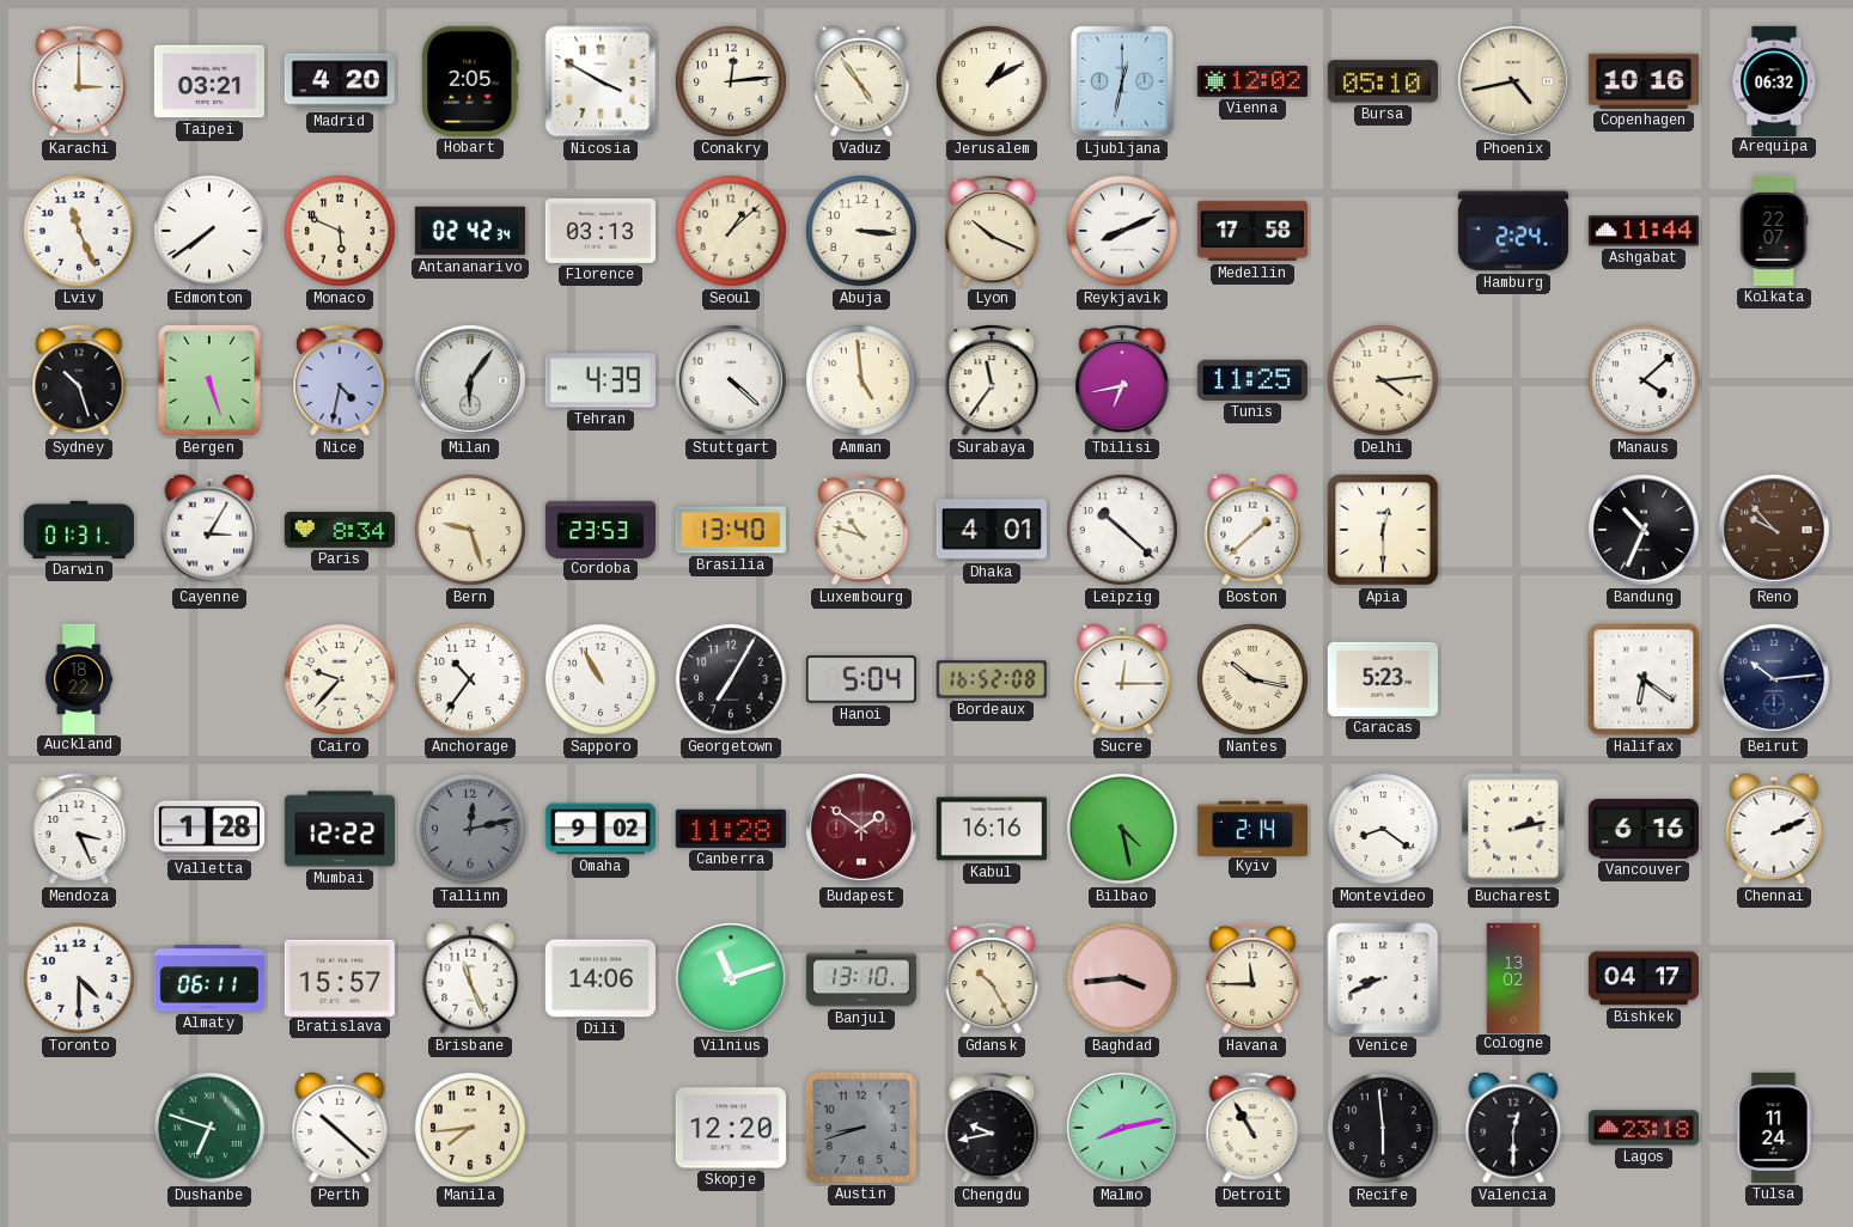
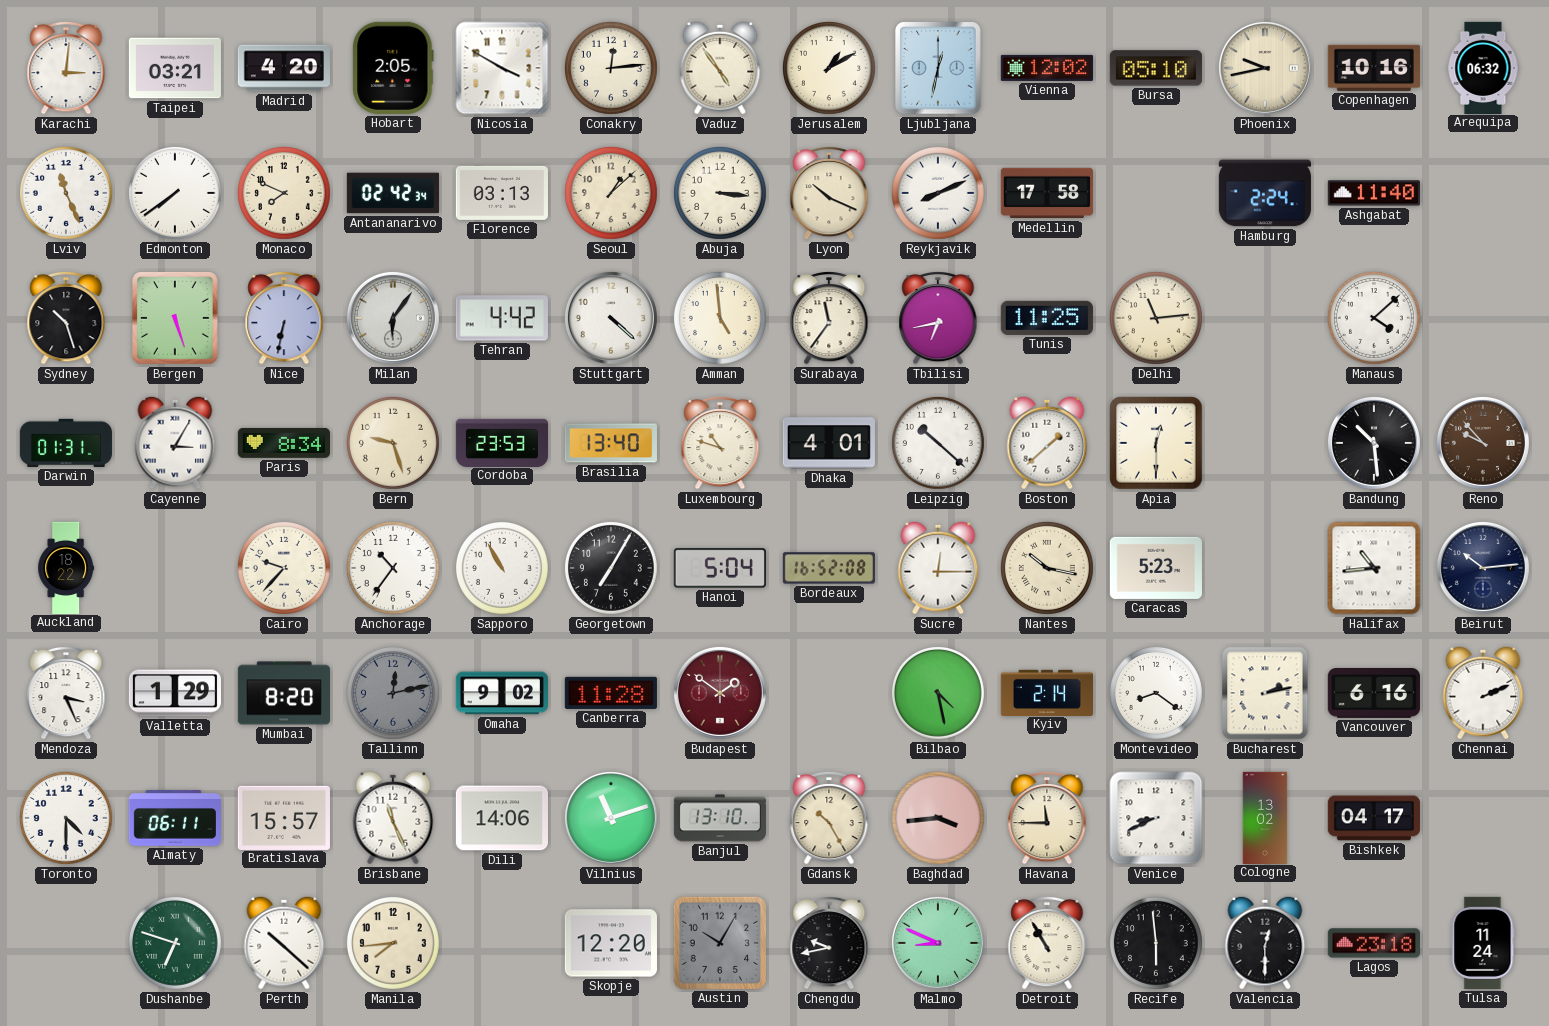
Karachi: 3:00 -> 3:01
Phoenix: 4:43 -> 9:43
Monaco: 5:49 -> 7:49
Ashgabat: 11:44 -> 11:40
Kolkata: 22:07 -> none
Nice: 4:32 -> 6:32
Tehran: 4:39 -> 4:42
Delhi: 4:14 -> 11:14
Bandung: 10:34 -> 10:29
Halifax: 6:21 -> 10:44
Valletta: 1:28 -> 1:29
Mumbai: 12:22 -> 8:20
Kabul: 16:16 -> none
Austin: 8:42 -> 10:05
Malmo: 8:13 -> 8:49
